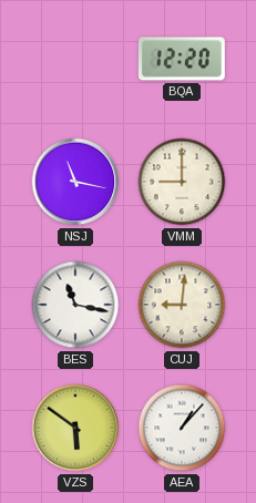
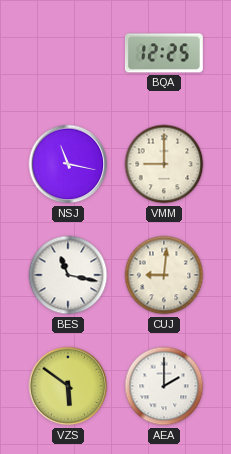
BQA: 12:20 -> 12:25
AEA: 1:07 -> 2:00
